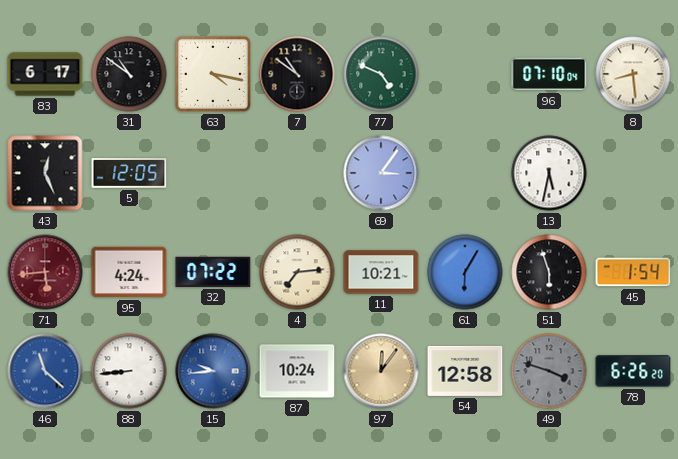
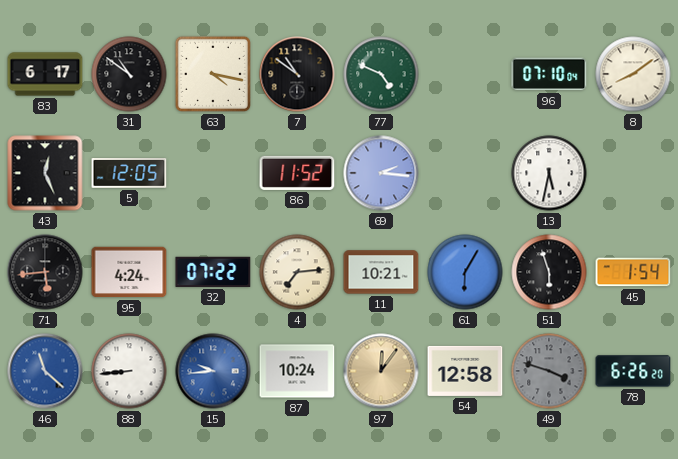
8: 8:29 -> 8:09
86: none -> 11:52
69: 3:06 -> 2:16
71 dial: burgundy -> black
